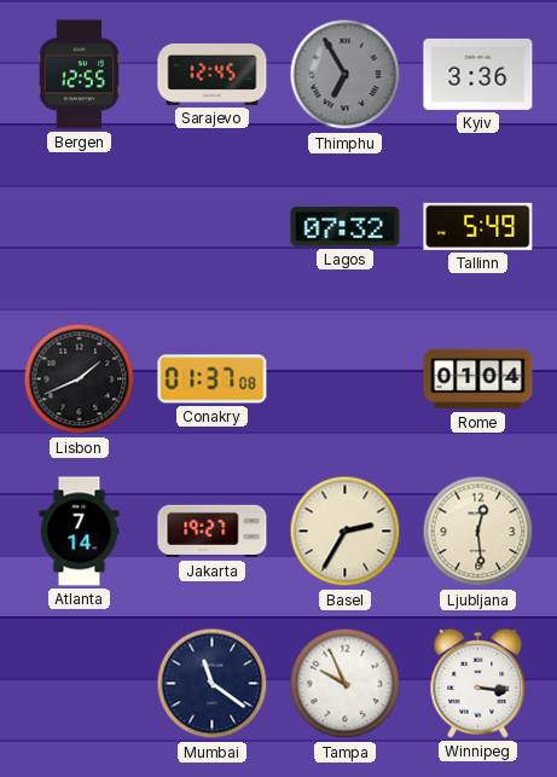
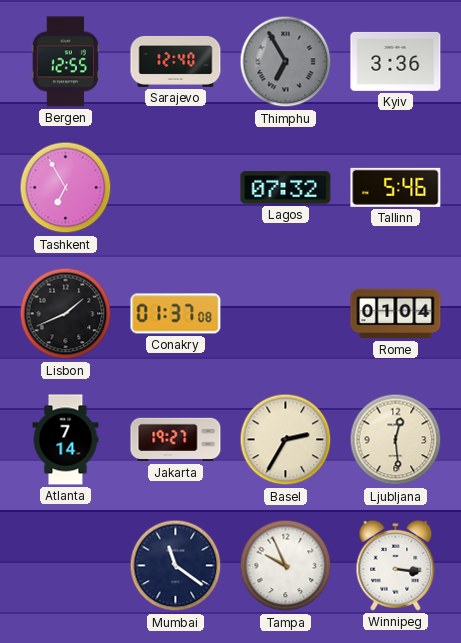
Sarajevo: 12:45 -> 12:40
Tashkent: none -> 6:55
Tallinn: 5:49 -> 5:46
